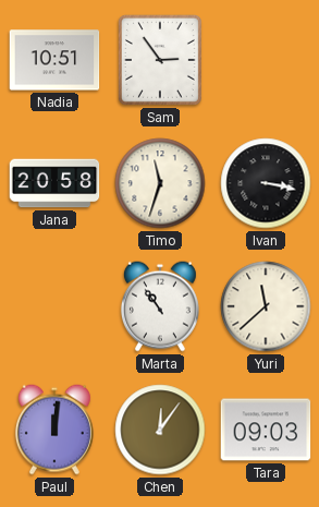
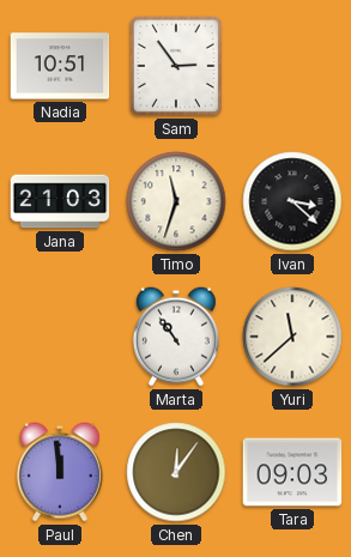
Jana: 20:58 -> 21:03
Ivan: 3:17 -> 3:22
Paul: 12:01 -> 11:59
